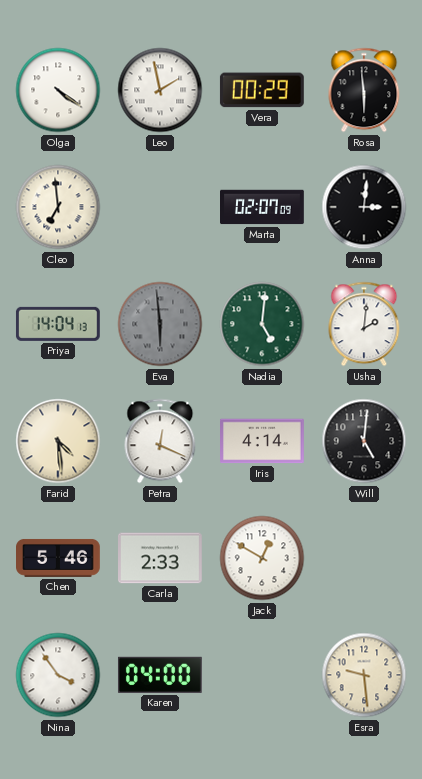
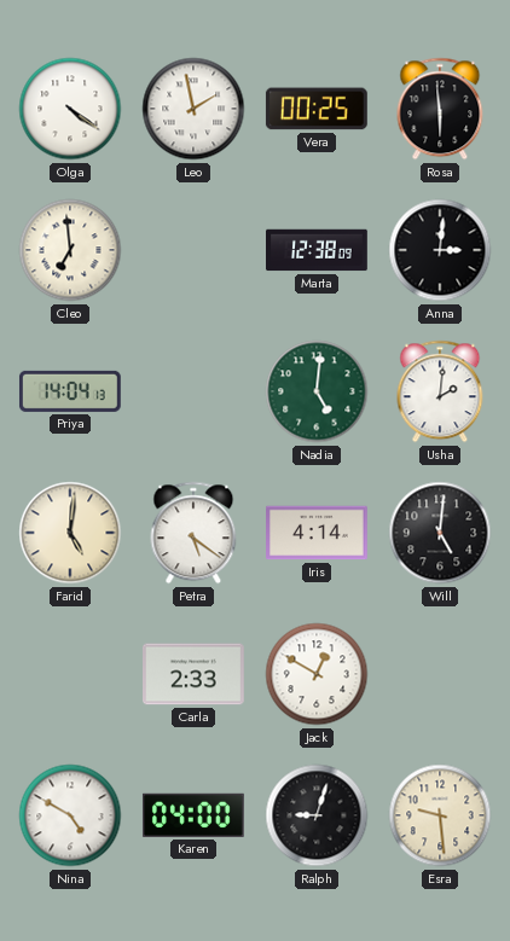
Vera: 00:29 -> 00:25
Marta: 02:07 -> 12:38
Eva: 5:59 -> none
Farid: 4:29 -> 5:01
Petra: 12:19 -> 5:21
Chen: 5:46 -> none
Nina: 3:54 -> 4:50
Ralph: none -> 9:03
